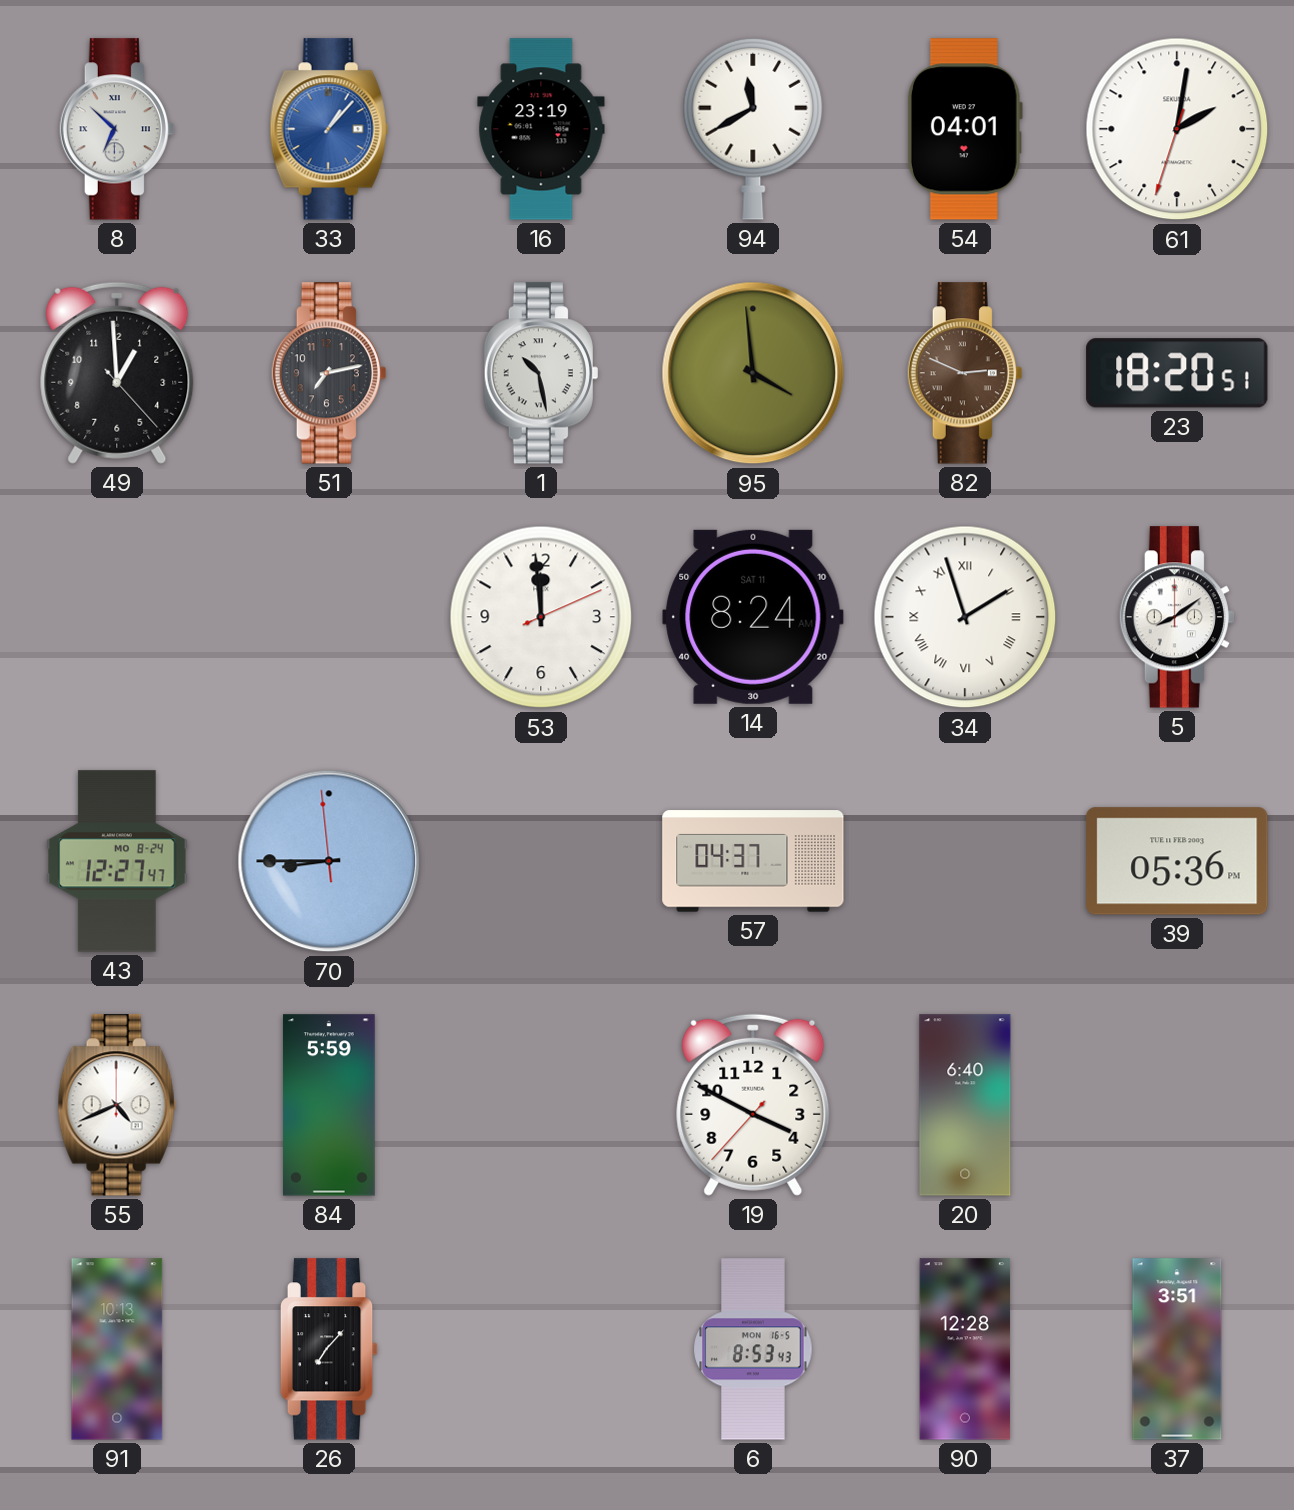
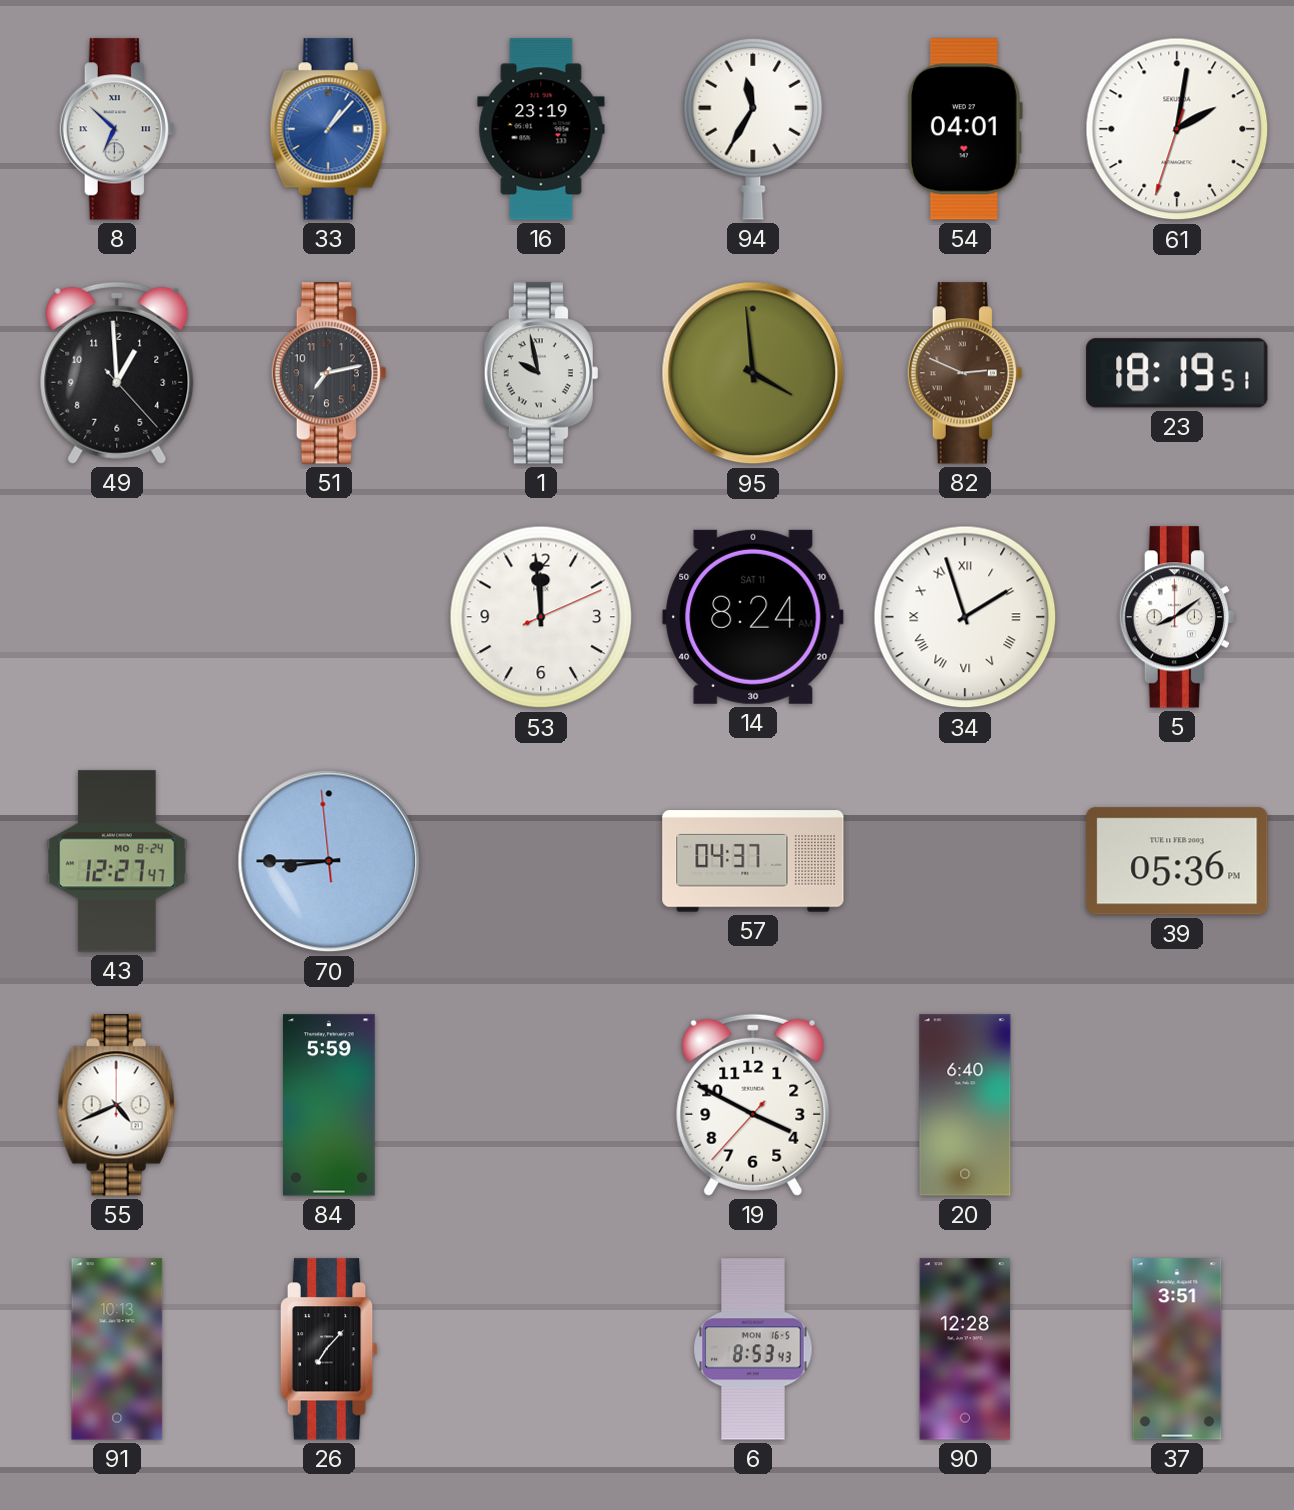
94: 11:40 -> 11:35
1: 10:28 -> 9:58
23: 18:20 -> 18:19
